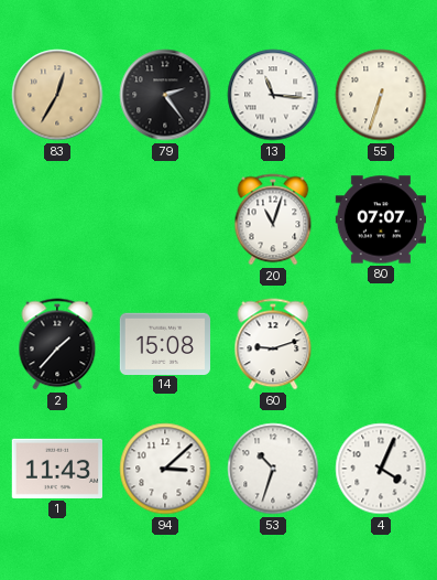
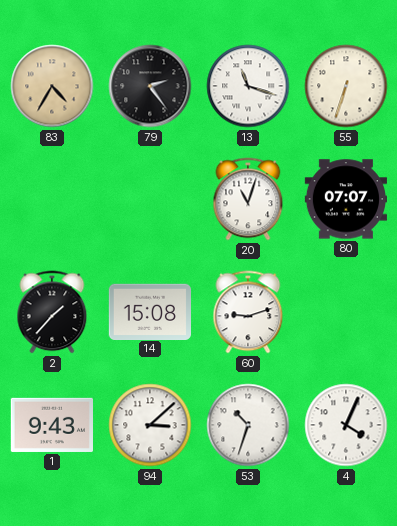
83: 12:35 -> 4:35
13: 11:16 -> 11:18
1: 11:43 -> 9:43
